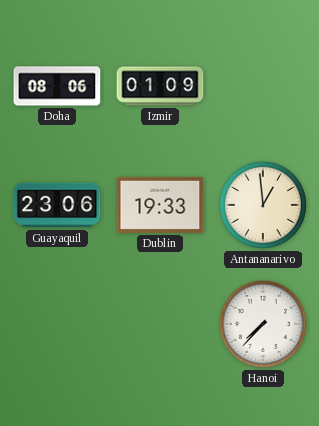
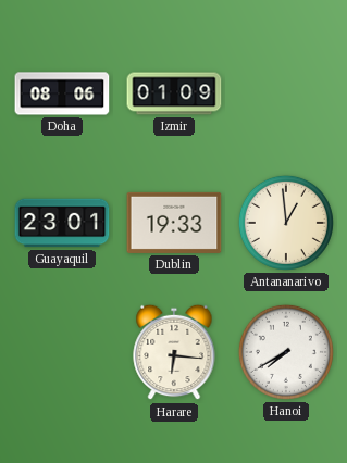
Guayaquil: 23:06 -> 23:01
Harare: none -> 6:16
Hanoi: 7:37 -> 7:40
